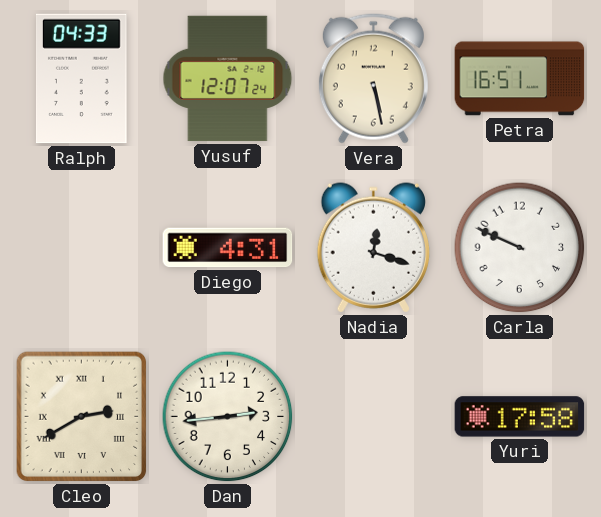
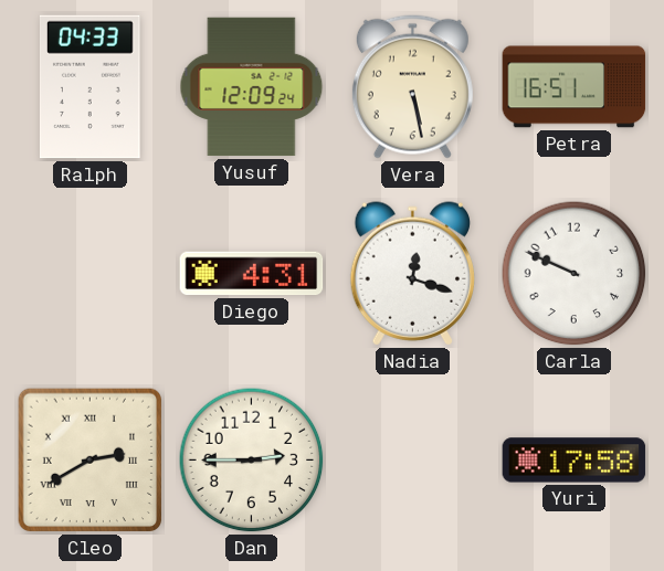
Yusuf: 12:07 -> 12:09
Dan: 2:44 -> 2:45
